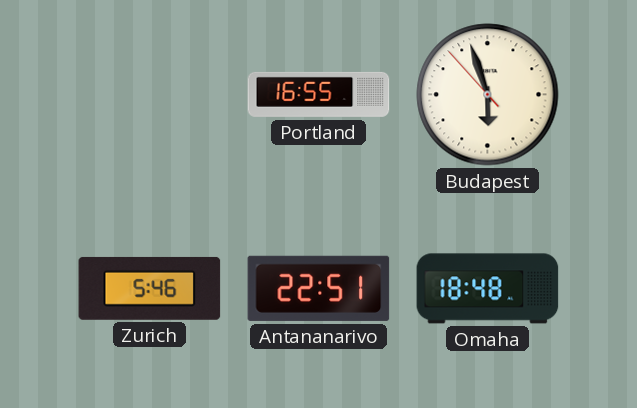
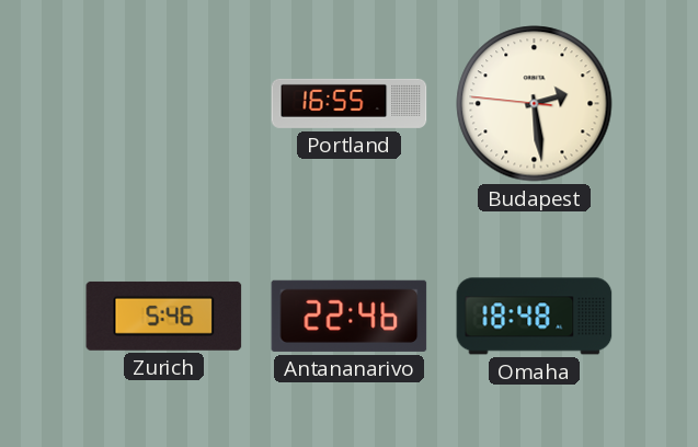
Budapest: 5:56 -> 2:28
Antananarivo: 22:51 -> 22:46
